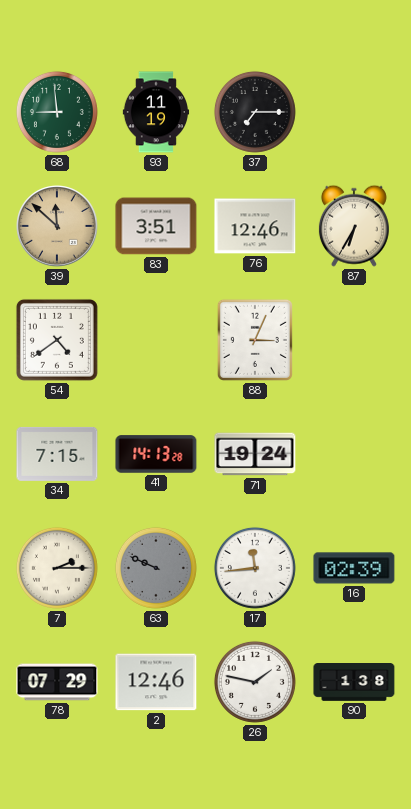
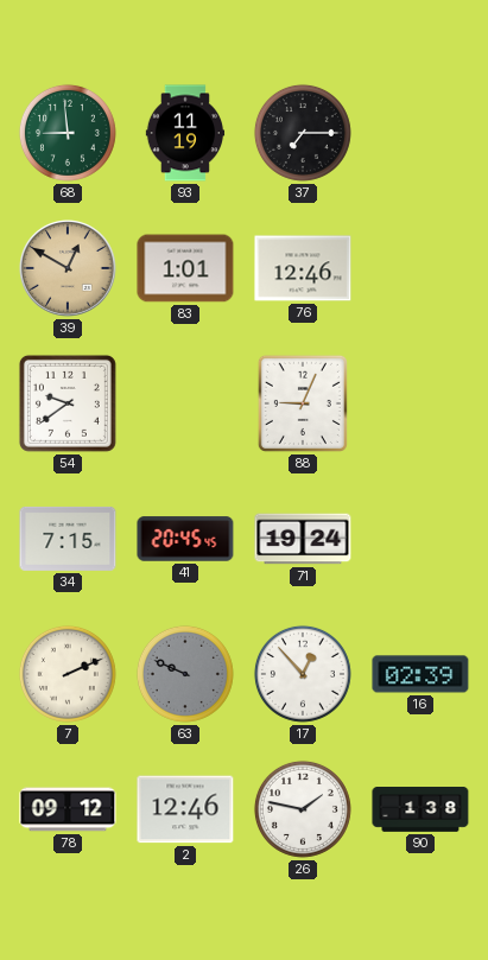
39: 11:52 -> 12:50
83: 3:51 -> 1:01
87: 6:35 -> none
54: 4:39 -> 9:39
88: 3:04 -> 9:04
41: 14:13 -> 20:45
7: 2:15 -> 2:11
17: 11:44 -> 12:53
78: 07:29 -> 09:12
